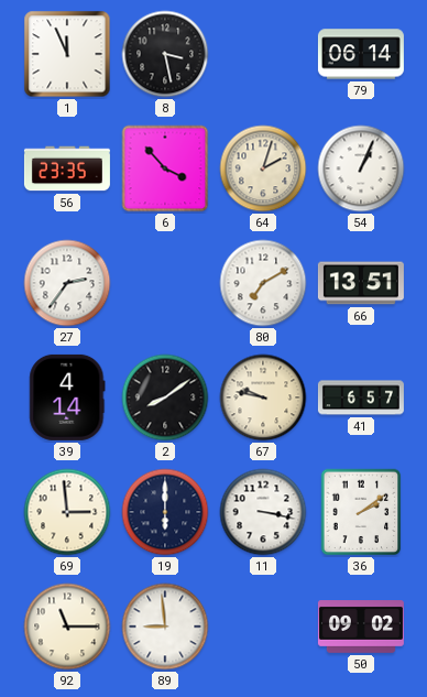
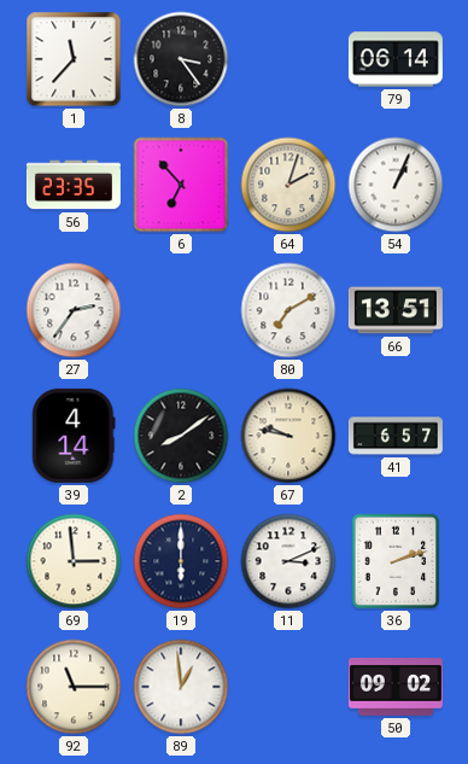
1: 11:56 -> 11:37
8: 3:28 -> 3:24
6: 3:53 -> 6:53
11: 3:17 -> 3:11
36: 2:09 -> 2:12
89: 8:59 -> 12:59
